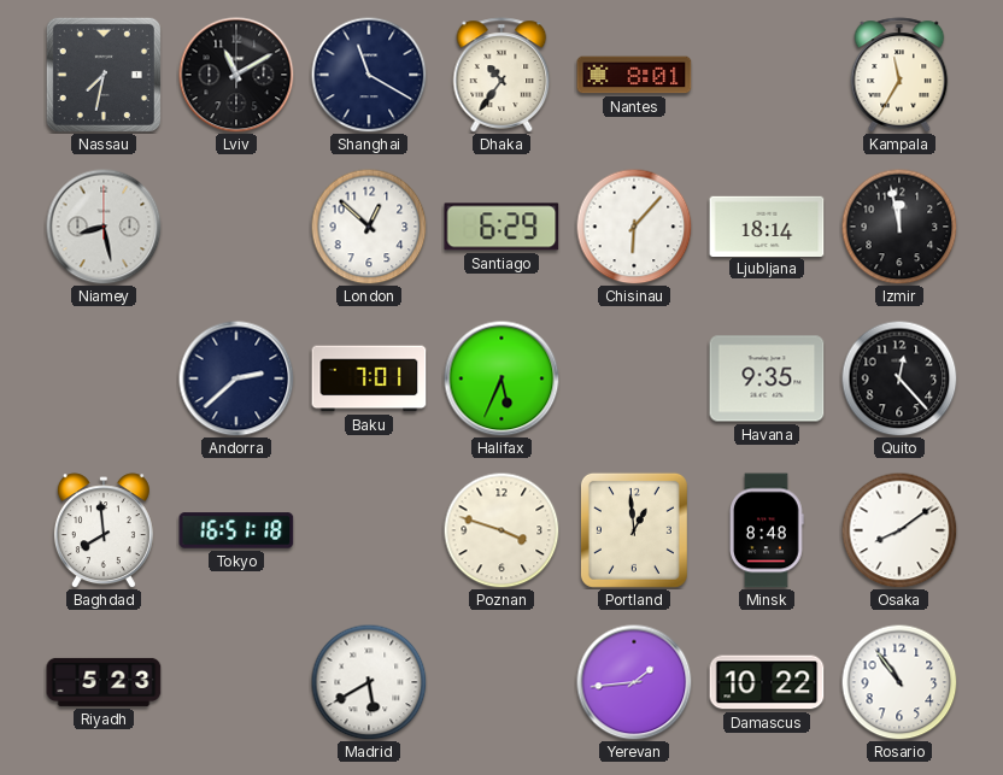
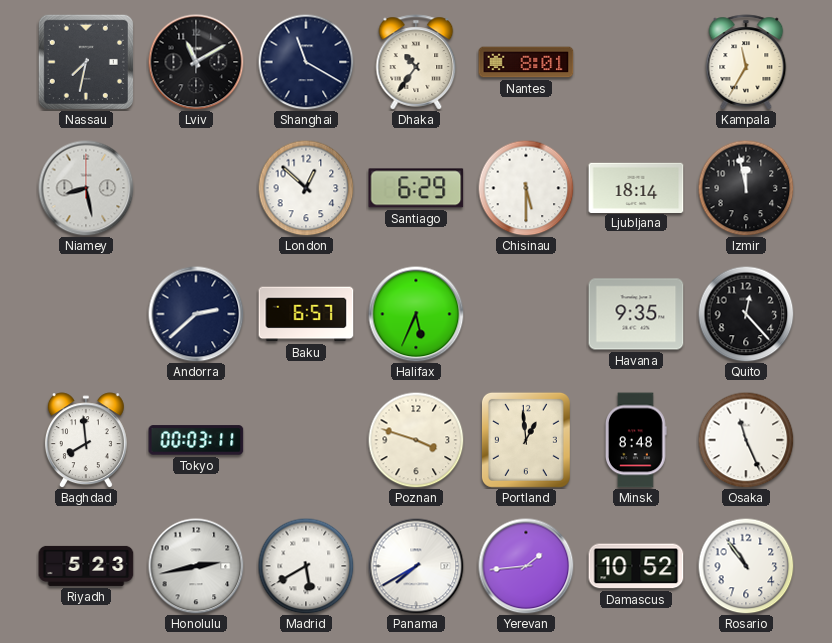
Chisinau: 6:07 -> 5:30
Baku: 7:01 -> 6:57
Tokyo: 16:51 -> 00:03
Osaka: 8:09 -> 11:26
Honolulu: none -> 2:43
Panama: none -> 7:40
Damascus: 10:22 -> 10:52
